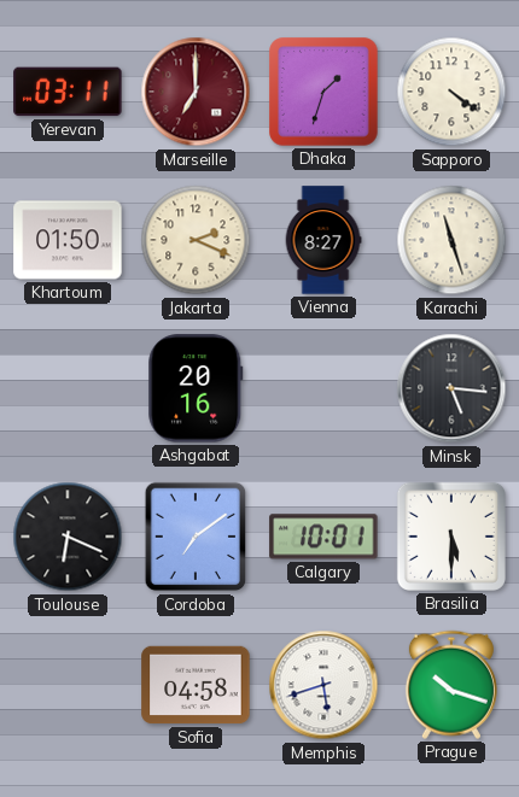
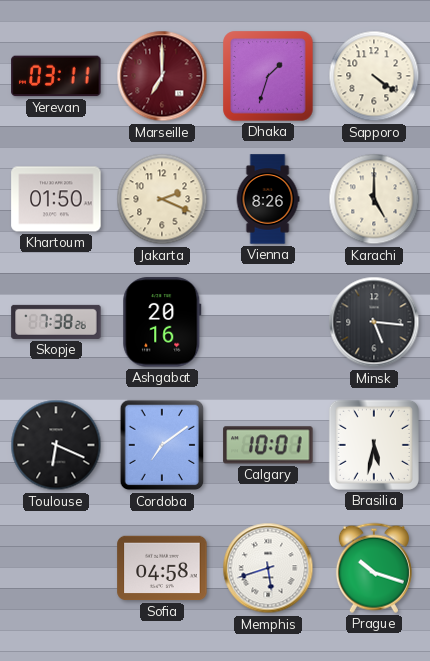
Vienna: 8:27 -> 8:26
Karachi: 11:27 -> 5:00
Skopje: none -> 7:38
Brasilia: 5:30 -> 5:32
